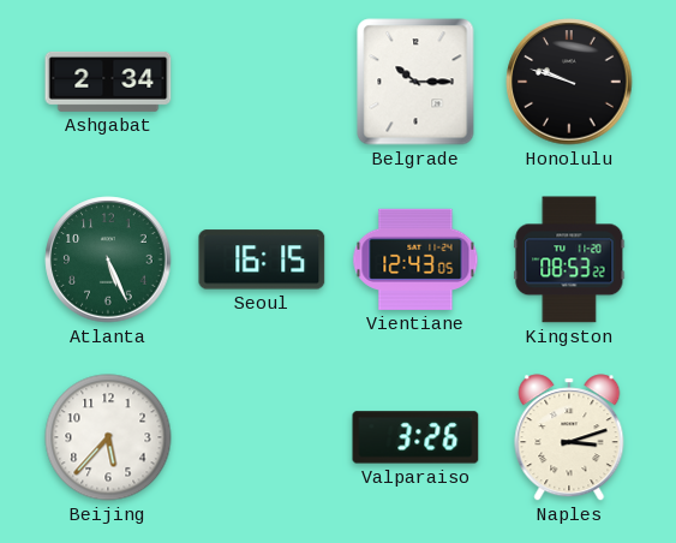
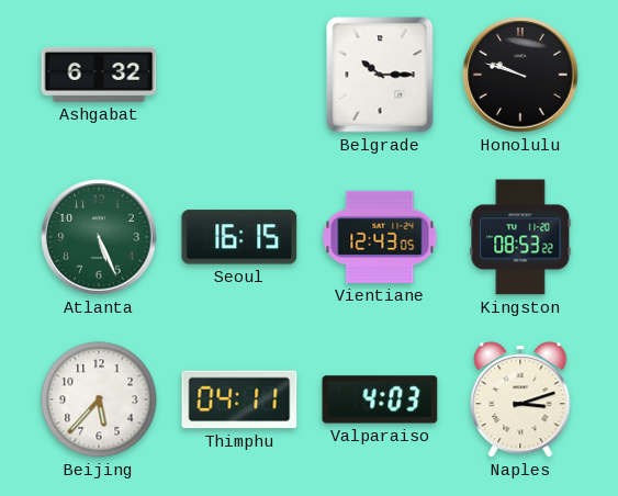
Ashgabat: 2:34 -> 6:32
Thimphu: none -> 04:11
Valparaiso: 3:26 -> 4:03
